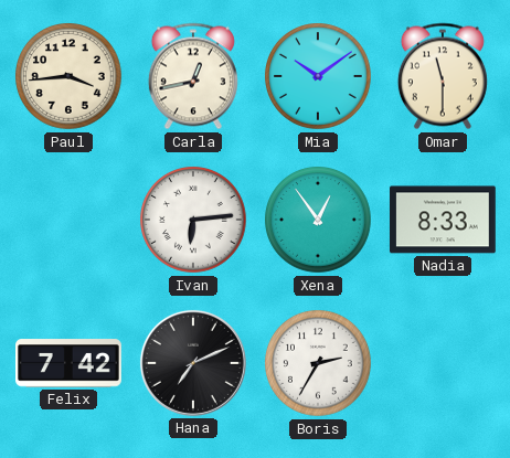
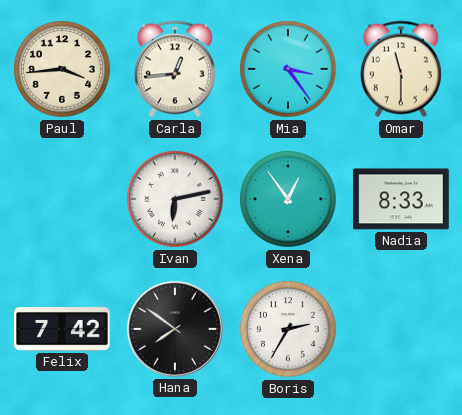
Carla: 12:43 -> 12:44
Mia: 10:09 -> 3:24
Ivan: 6:14 -> 6:13
Hana: 7:11 -> 7:51
